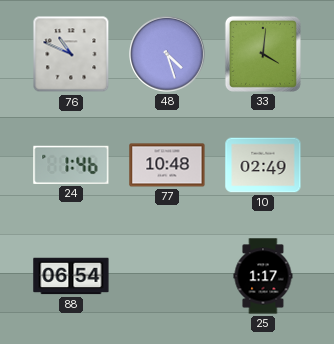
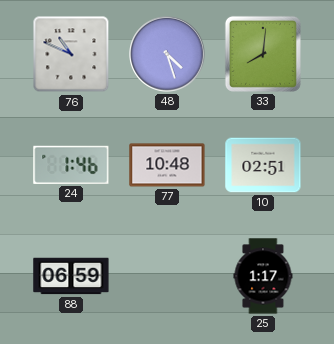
33: 4:01 -> 8:01
10: 02:49 -> 02:51
88: 06:54 -> 06:59
